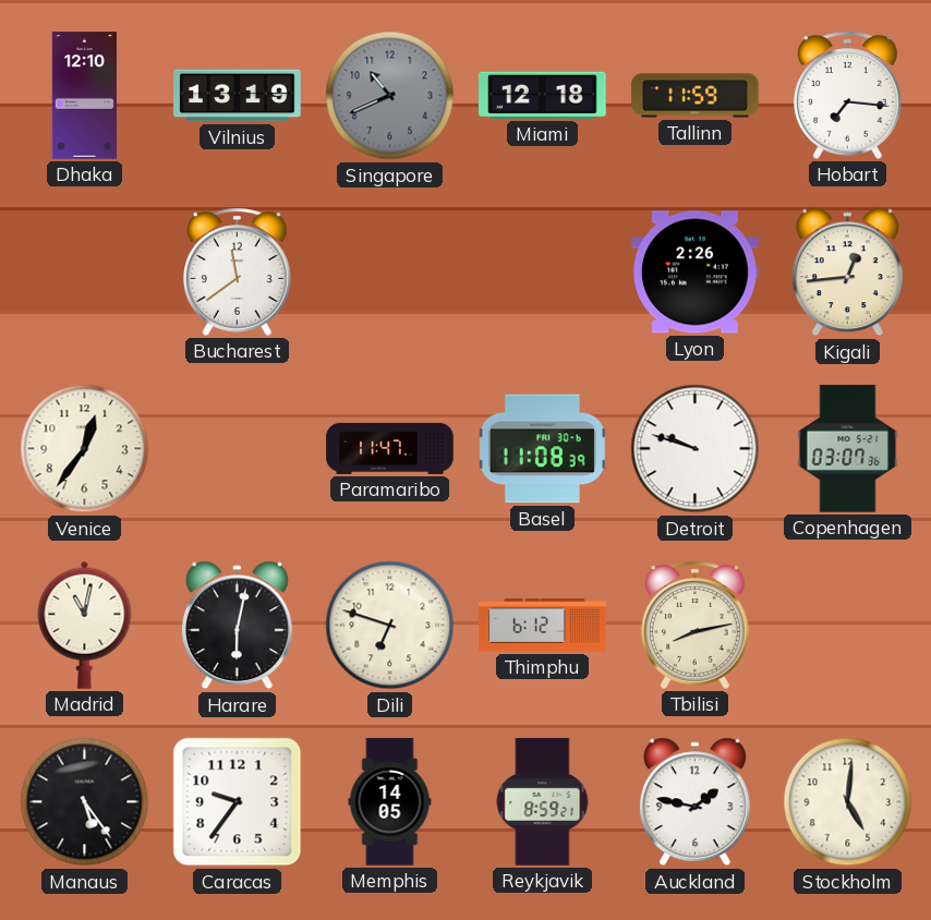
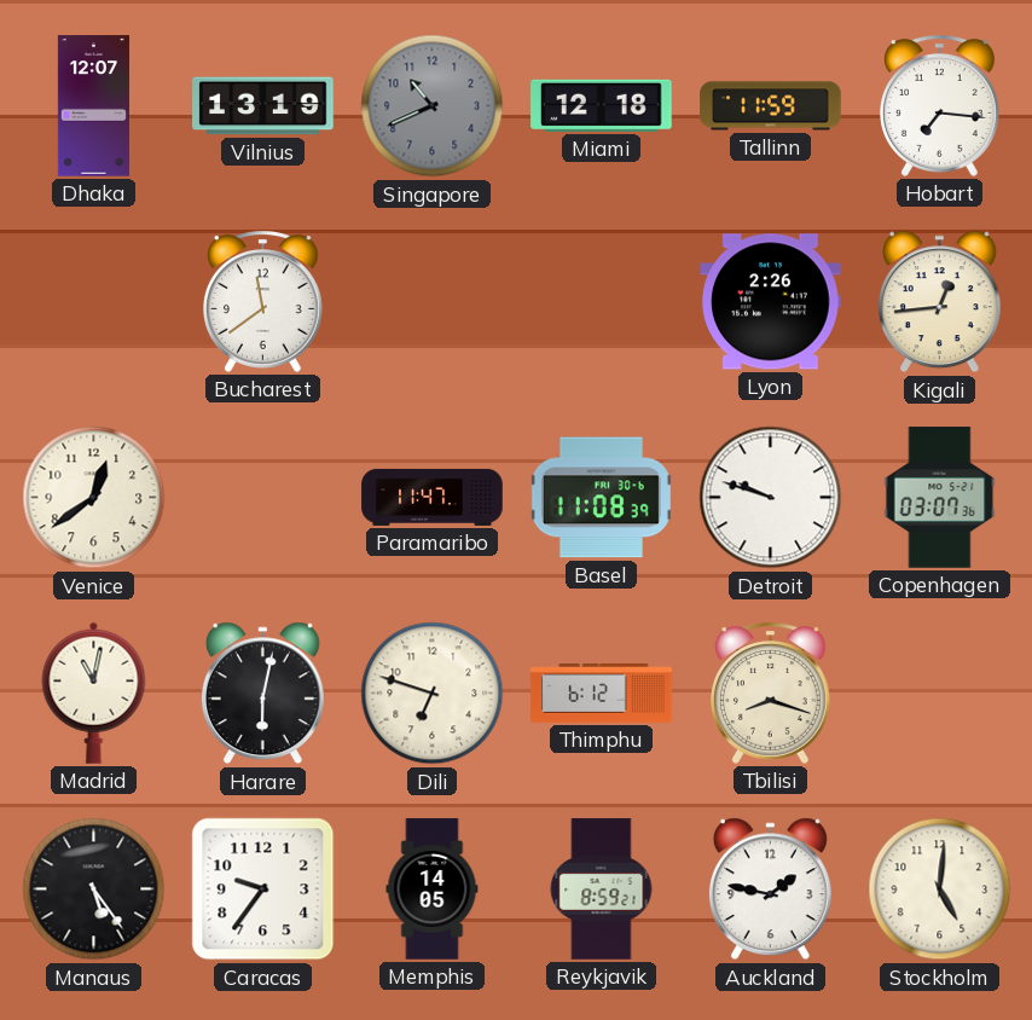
Dhaka: 12:10 -> 12:07
Venice: 12:36 -> 12:39
Tbilisi: 8:13 -> 8:18
